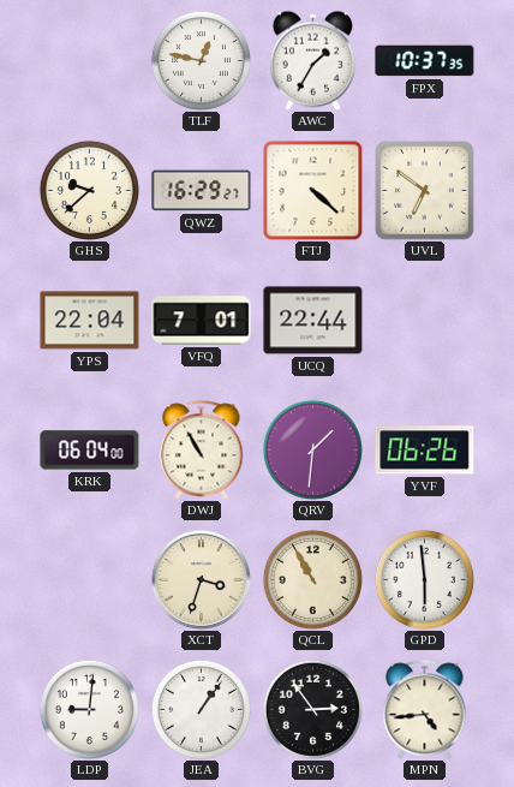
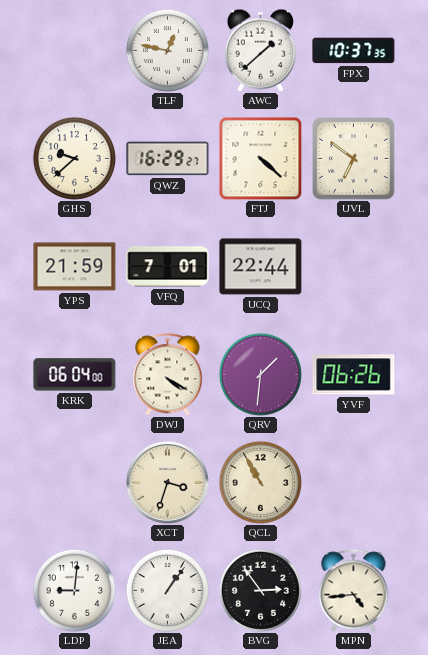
AWC: 1:35 -> 1:38
YPS: 22:04 -> 21:59
DWJ: 10:55 -> 4:20
GPD: 5:59 -> none
